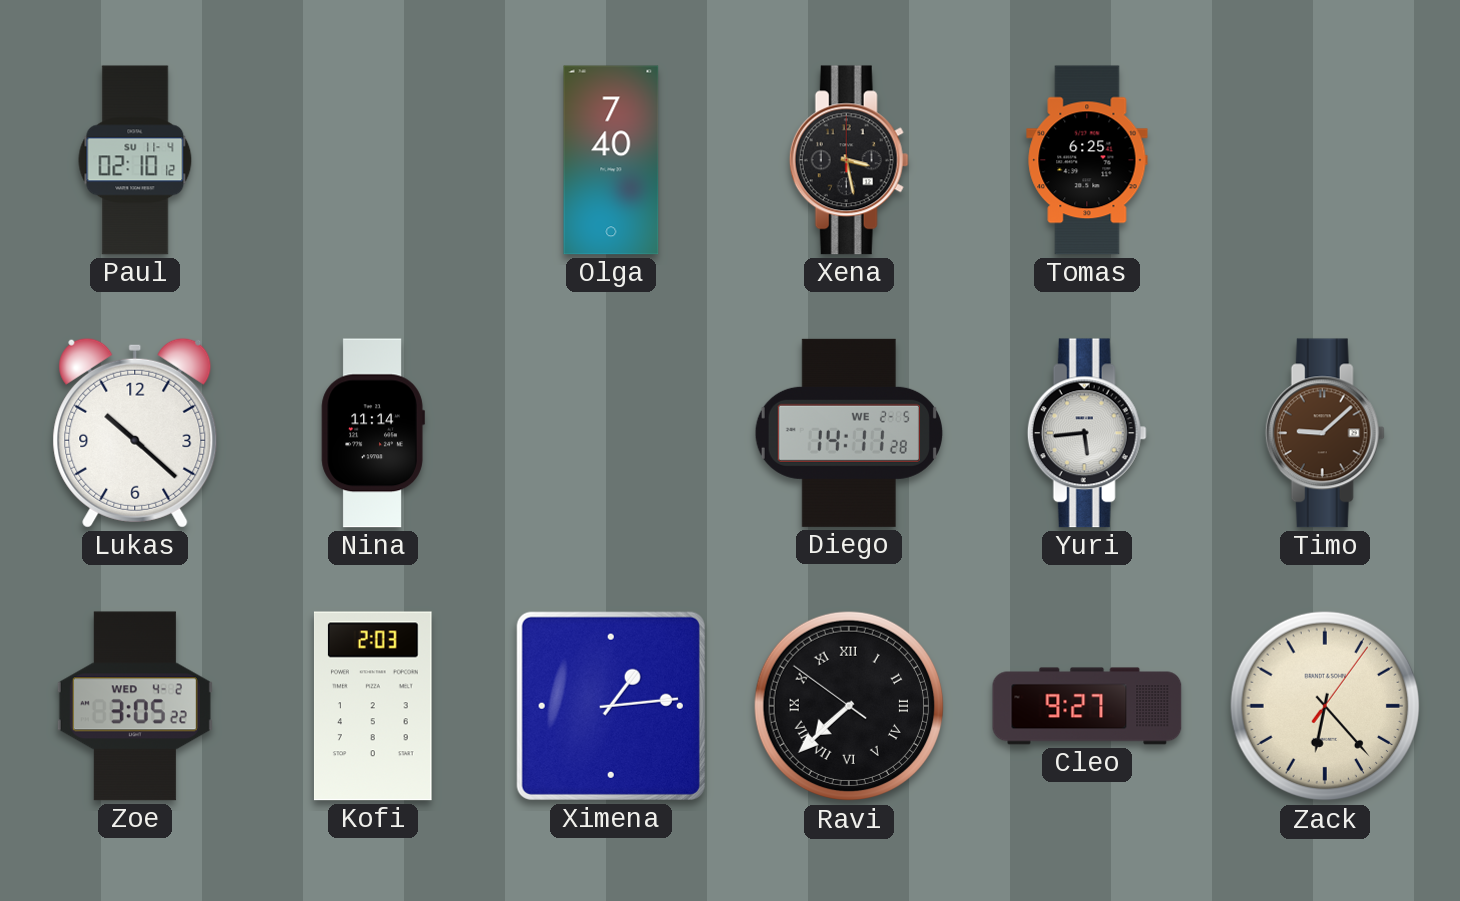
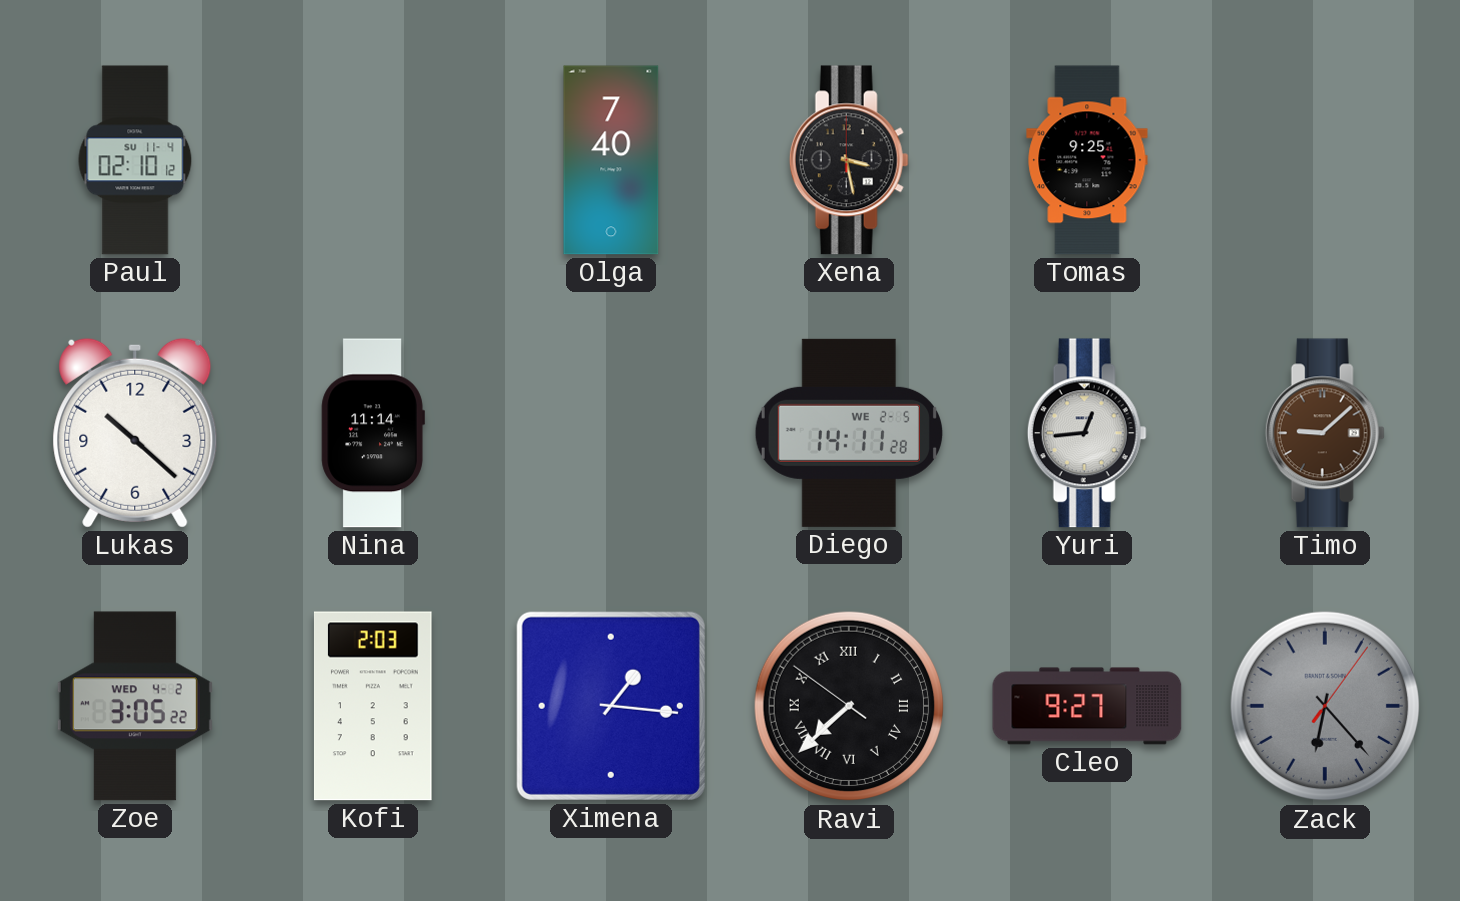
Tomas: 6:25 -> 9:25
Yuri: 5:44 -> 12:44
Ximena: 1:14 -> 1:16
Zack dial: cream -> grey
